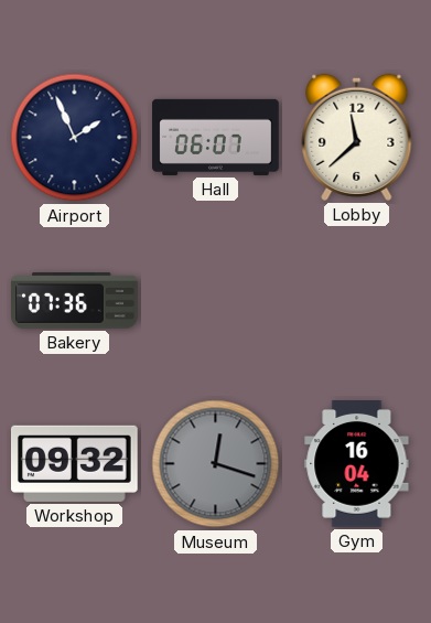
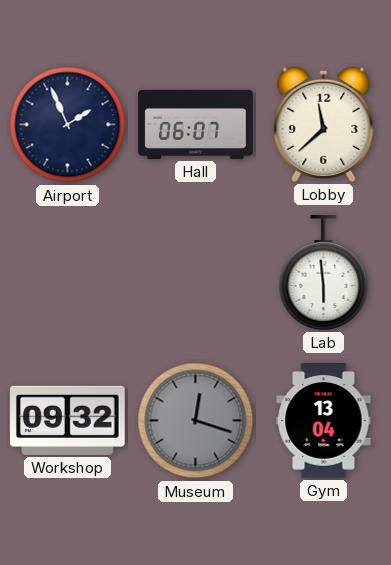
Bakery: 07:36 -> none
Lab: none -> 5:59
Gym: 16:04 -> 13:04
